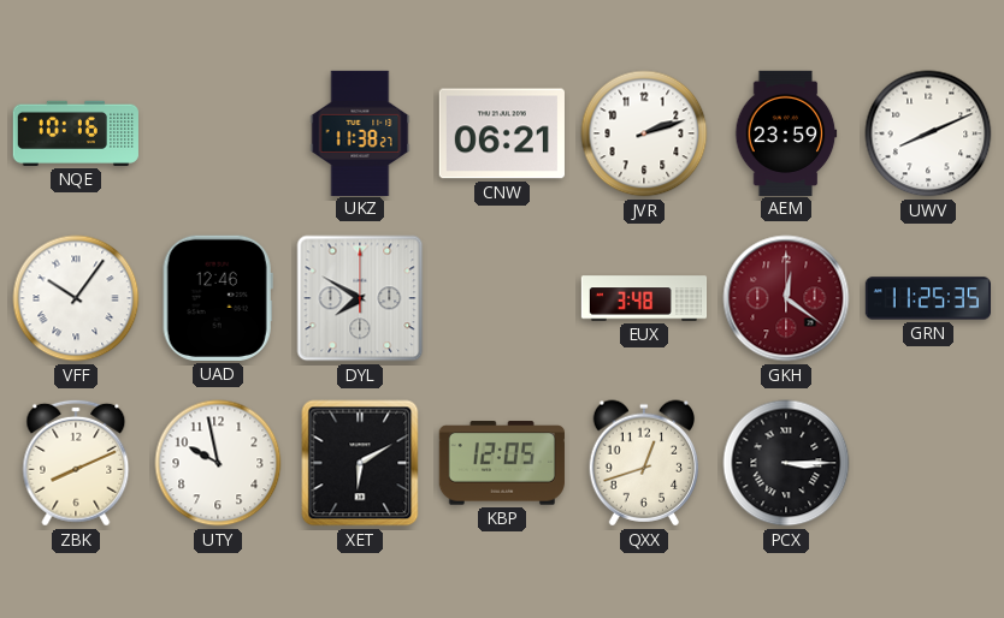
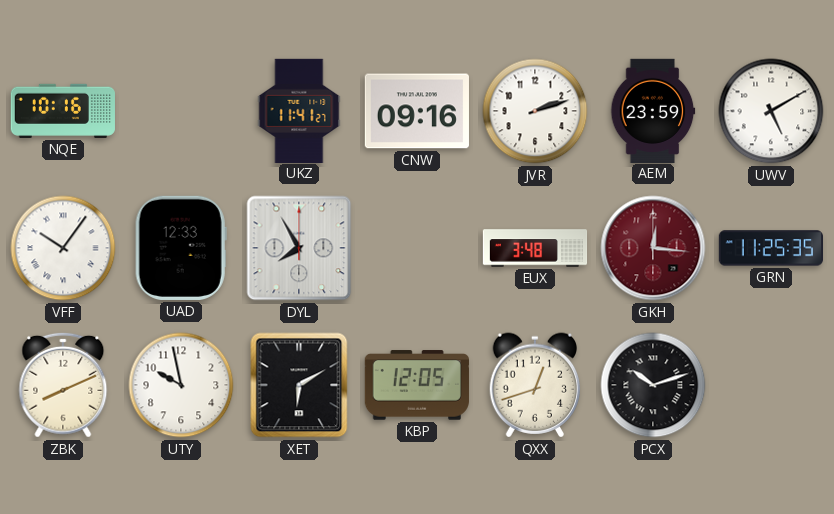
UKZ: 11:38 -> 11:41
CNW: 06:21 -> 09:16
UWV: 8:11 -> 5:10
UAD: 12:46 -> 12:33
DYL: 7:50 -> 7:55
GKH: 12:21 -> 12:16
PCX: 3:15 -> 10:12
